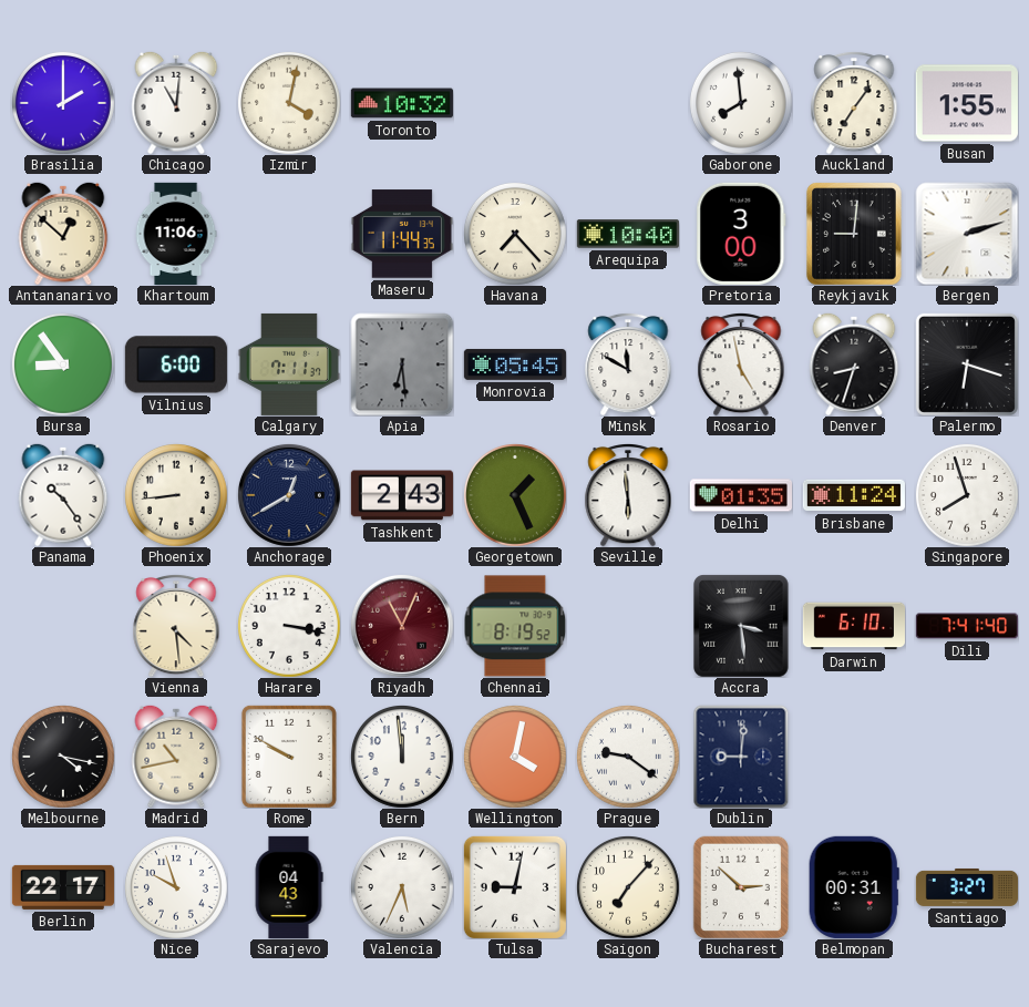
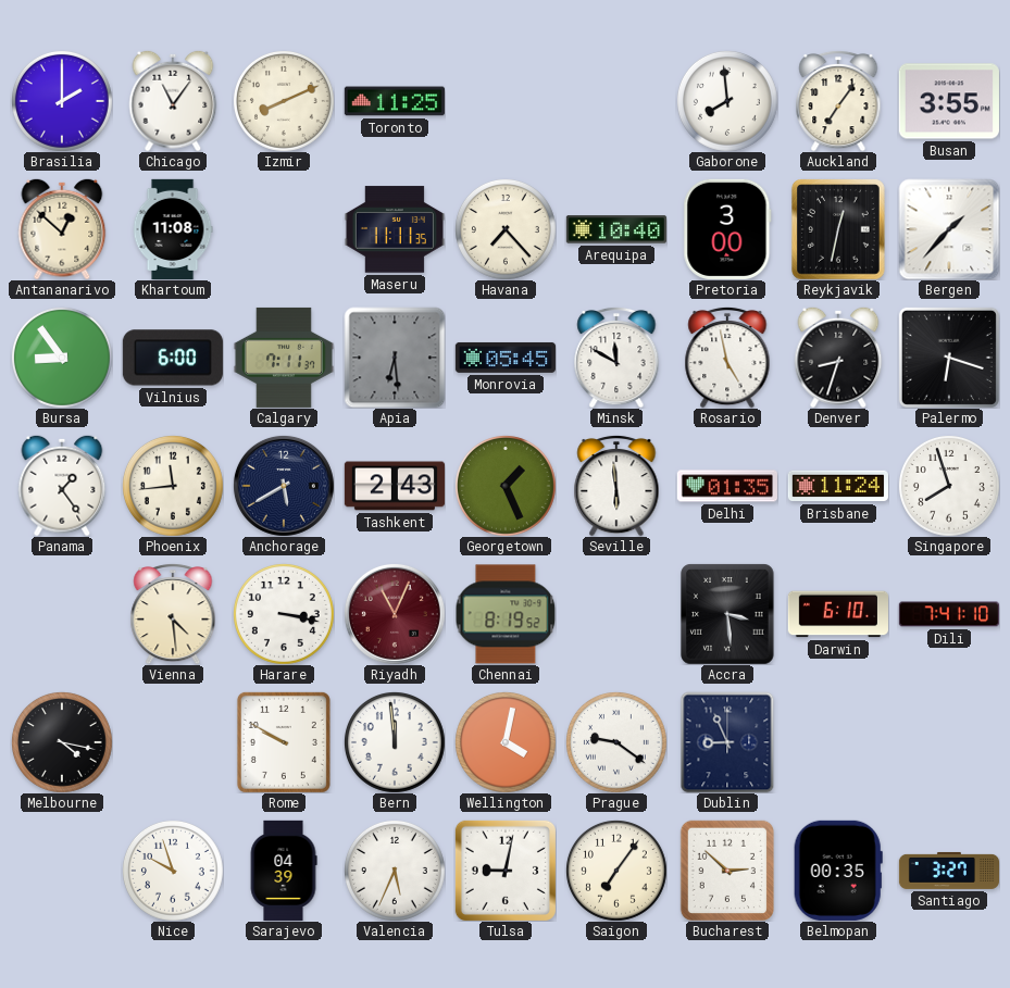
Chicago: 11:01 -> 11:06
Izmir: 4:02 -> 8:11
Toronto: 10:32 -> 11:25
Busan: 1:55 -> 3:55
Khartoum: 11:06 -> 11:08
Maseru: 11:44 -> 11:11
Reykjavik: 9:01 -> 12:32
Bergen: 2:12 -> 1:37
Panama: 10:24 -> 1:24
Phoenix: 8:44 -> 11:44
Anchorage: 12:40 -> 5:40
Dili: 7:41:40 -> 7:41:10
Madrid: 10:43 -> none
Dublin: 9:01 -> 8:56
Berlin: 22:17 -> none
Sarajevo: 04:43 -> 04:39
Saigon: 7:07 -> 7:06
Belmopan: 00:31 -> 00:35
